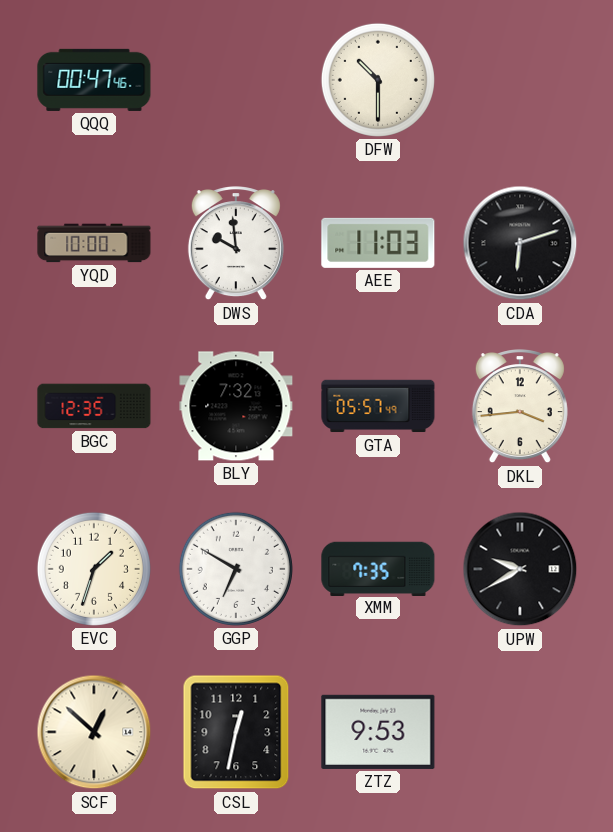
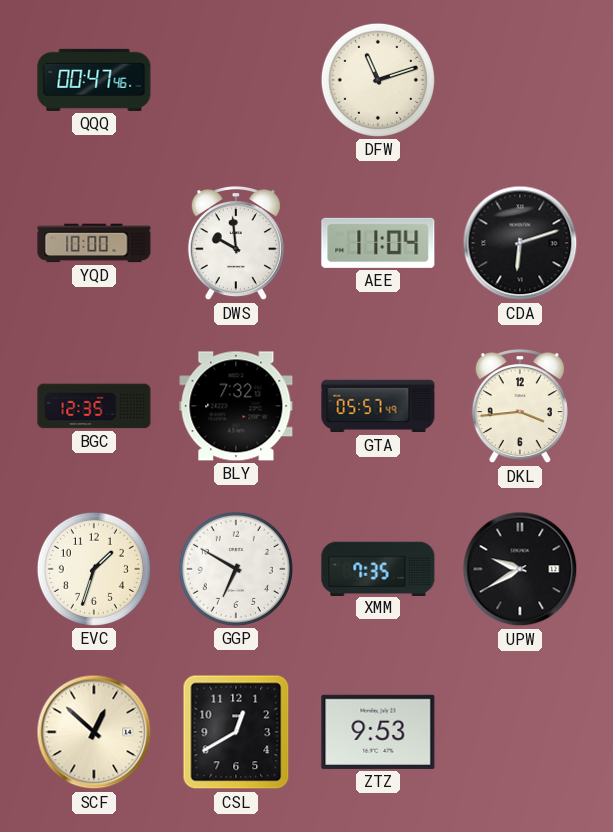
DFW: 10:30 -> 11:12
AEE: 11:03 -> 11:04
CSL: 12:32 -> 12:40
